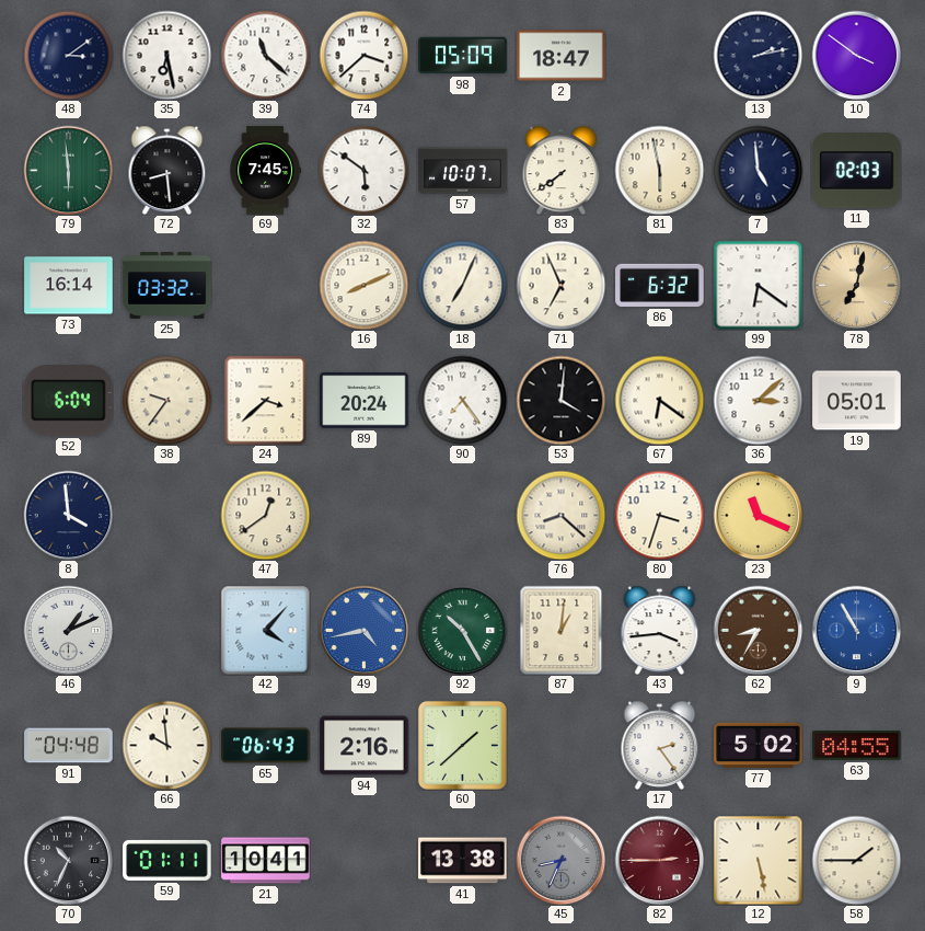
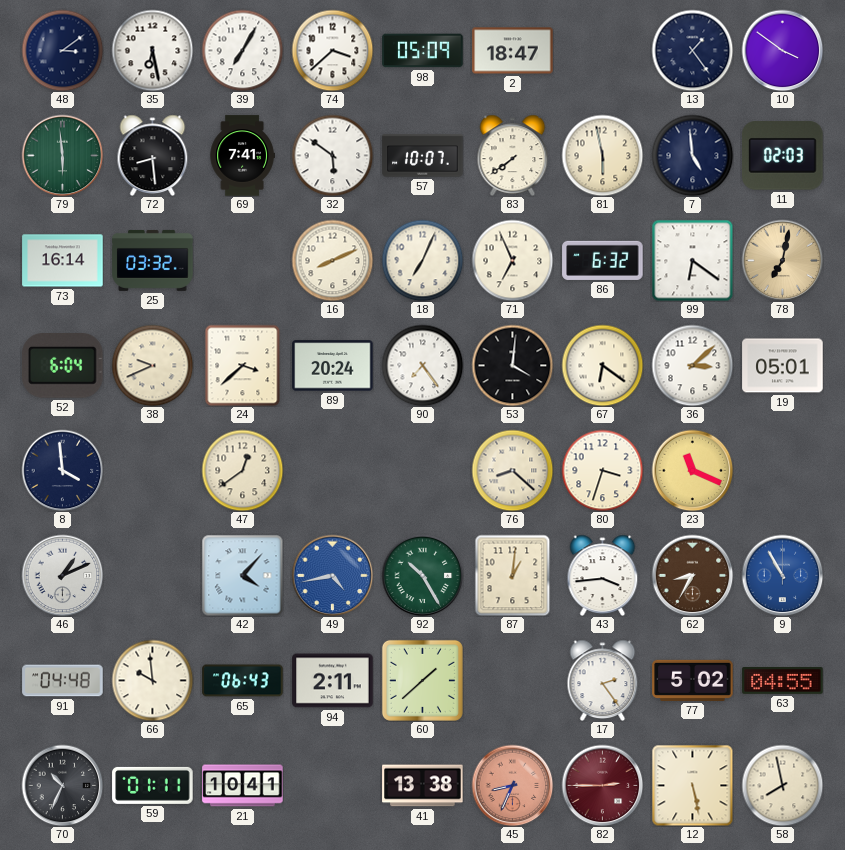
39: 11:22 -> 7:05
13: 2:13 -> 1:24
69: 7:45 -> 7:41
38: 9:36 -> 9:41
94: 2:16 -> 2:11
45 dial: grey -> salmon
58: 1:45 -> 7:58
